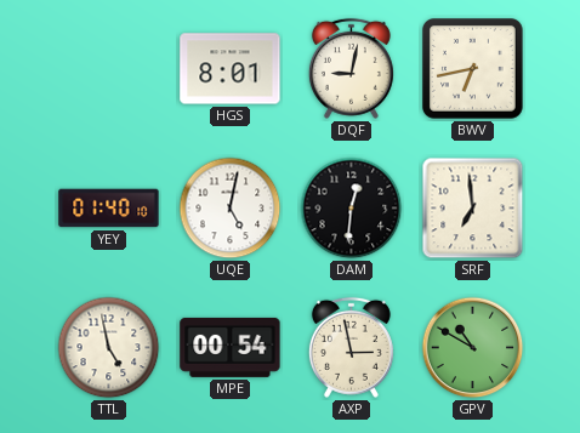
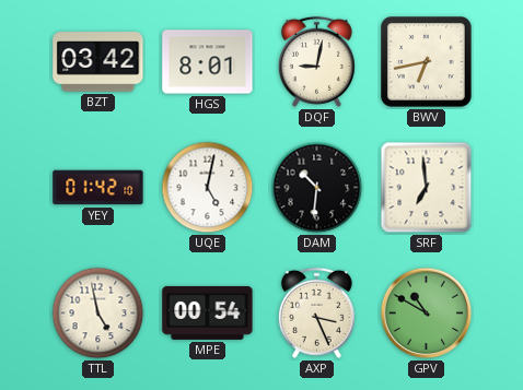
BZT: none -> 03:42
YEY: 01:40 -> 01:42
DAM: 12:31 -> 10:31
AXP: 2:58 -> 3:26
